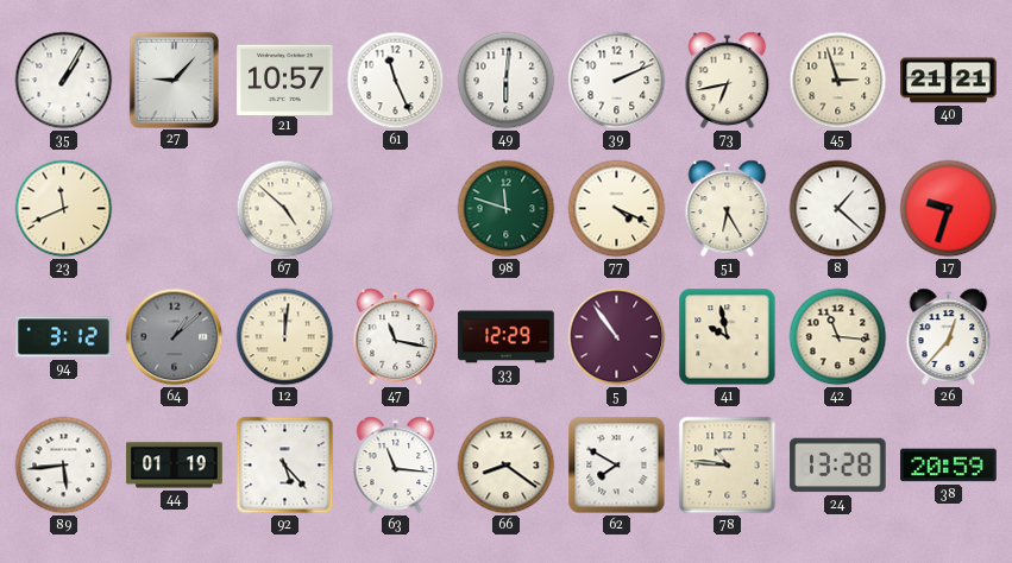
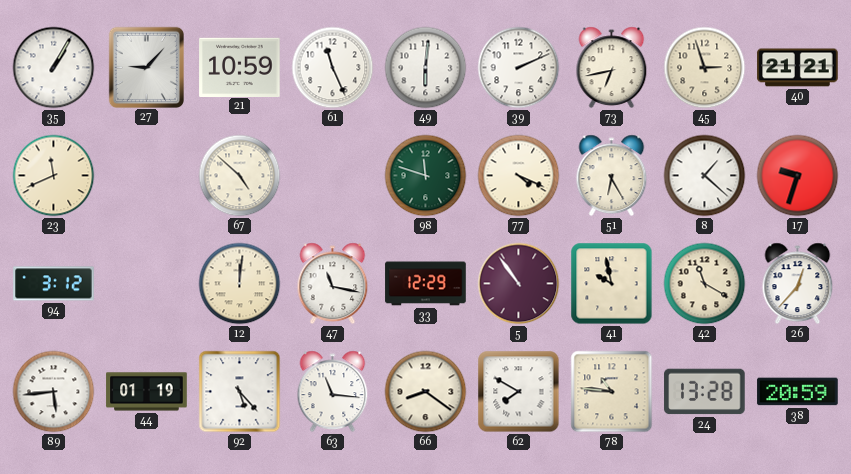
21: 10:57 -> 10:59
64: 1:08 -> none
42: 11:16 -> 11:20
